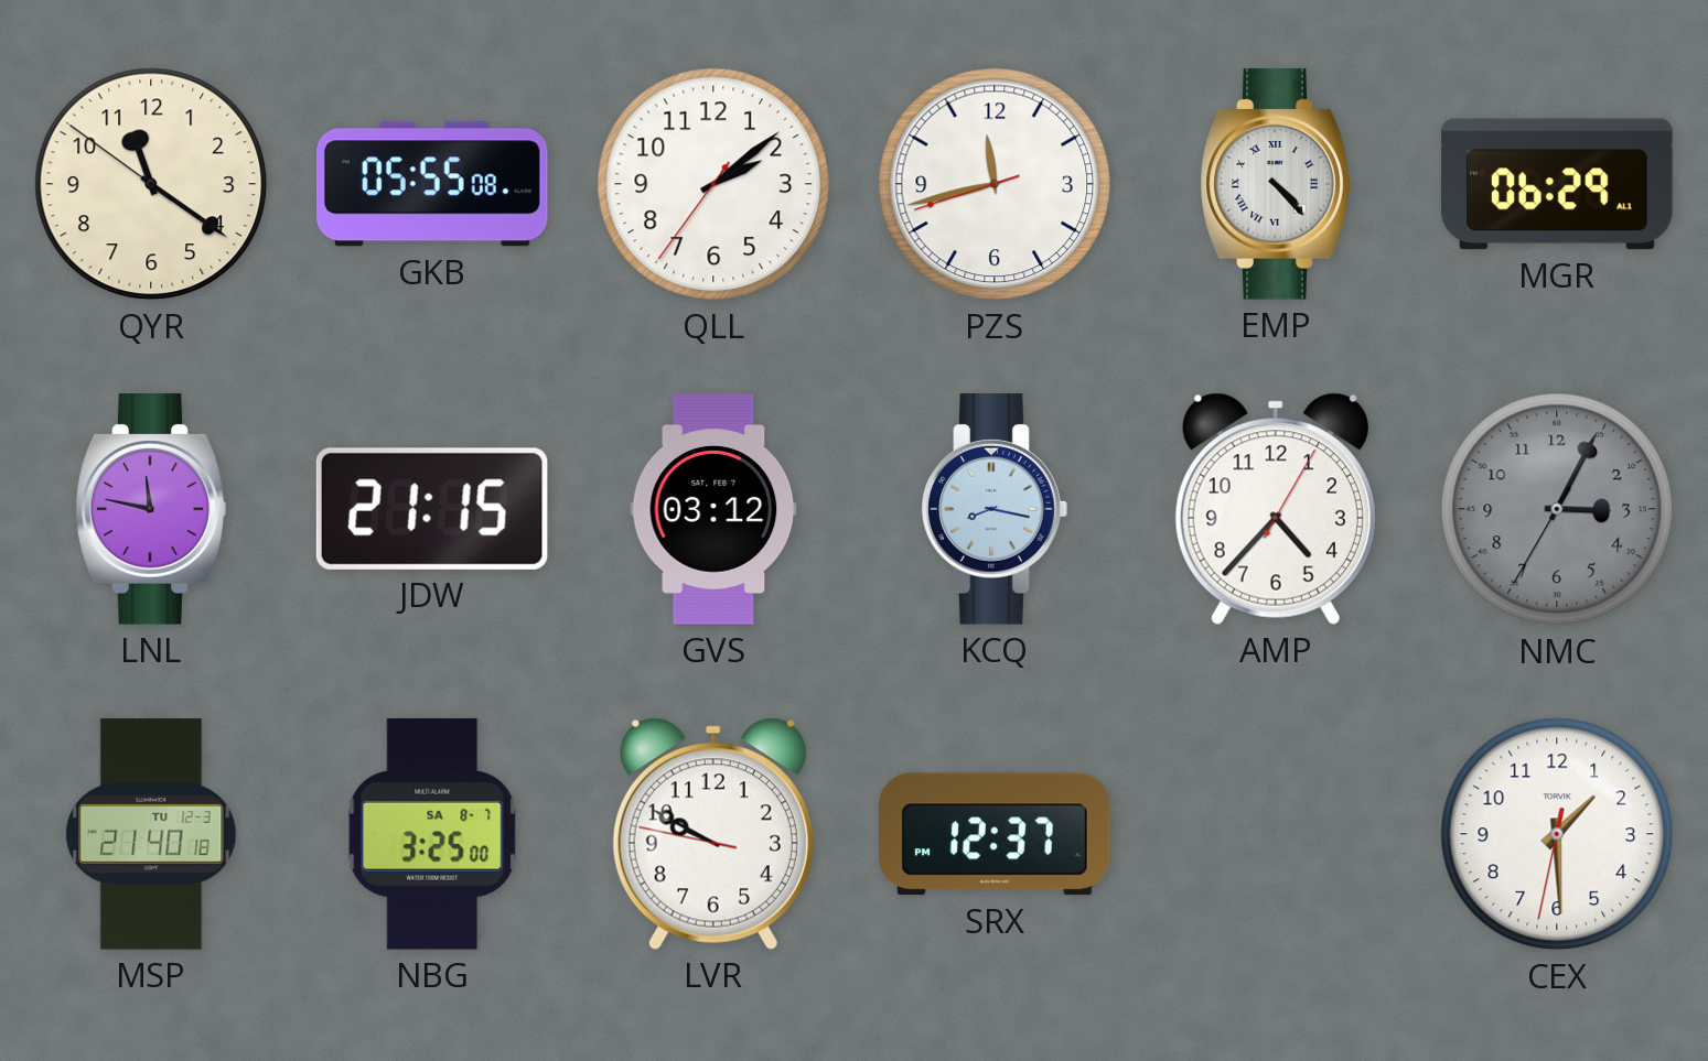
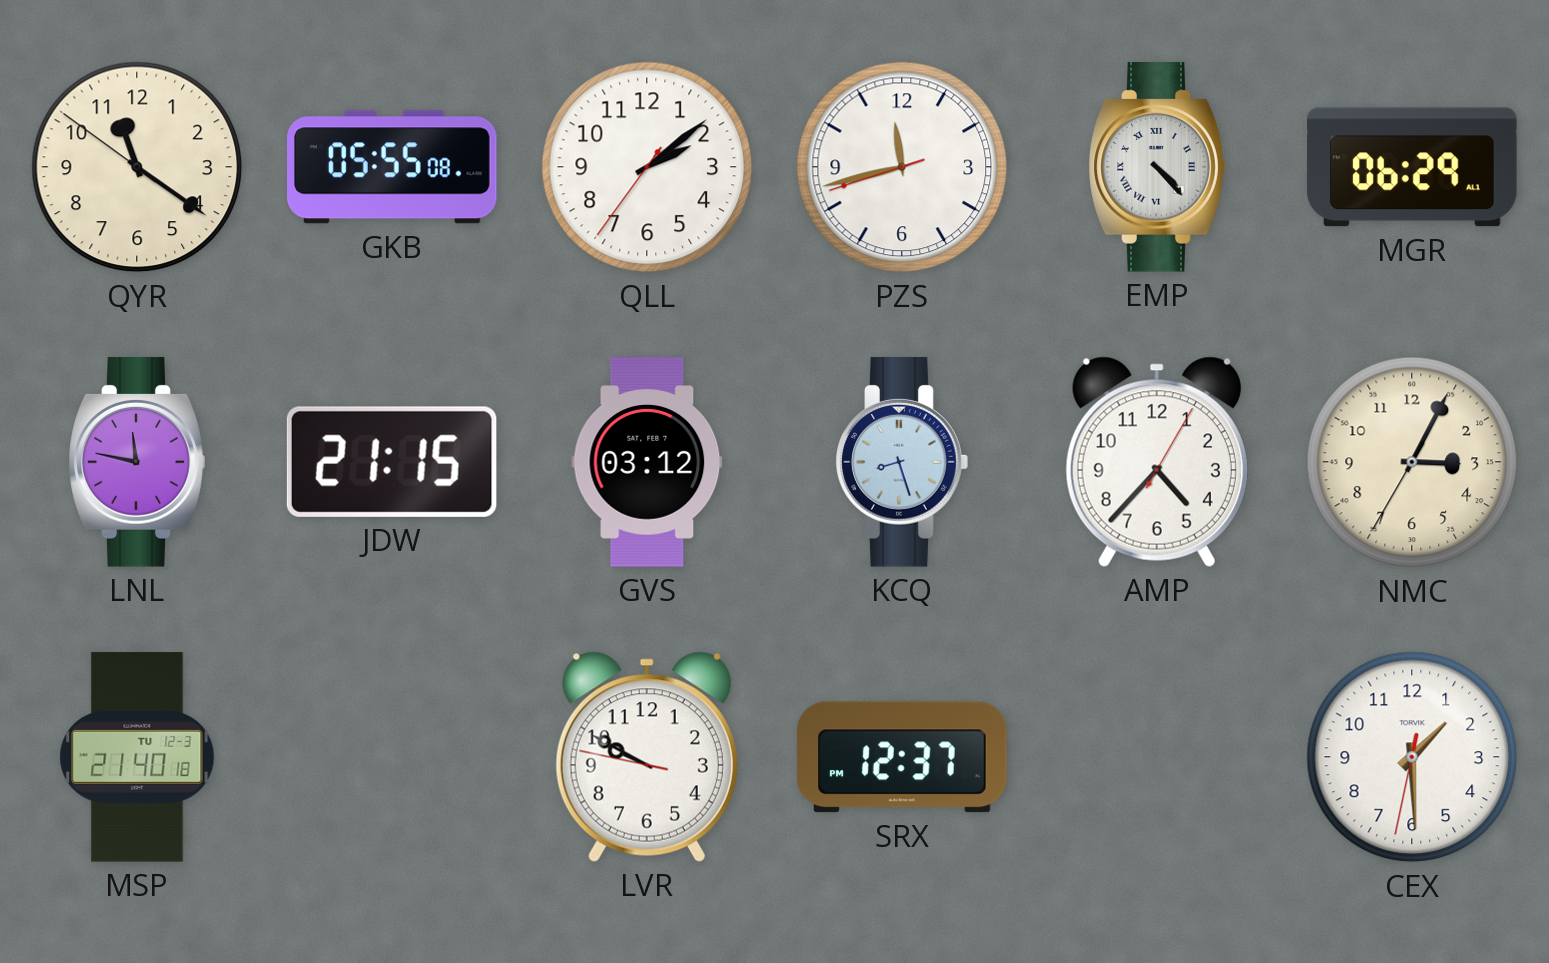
KCQ: 8:17 -> 8:27
NMC dial: grey -> cream
NBG: 3:25 -> none
